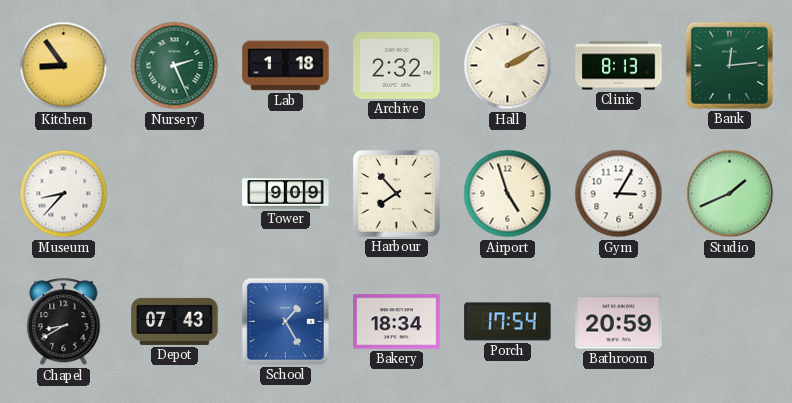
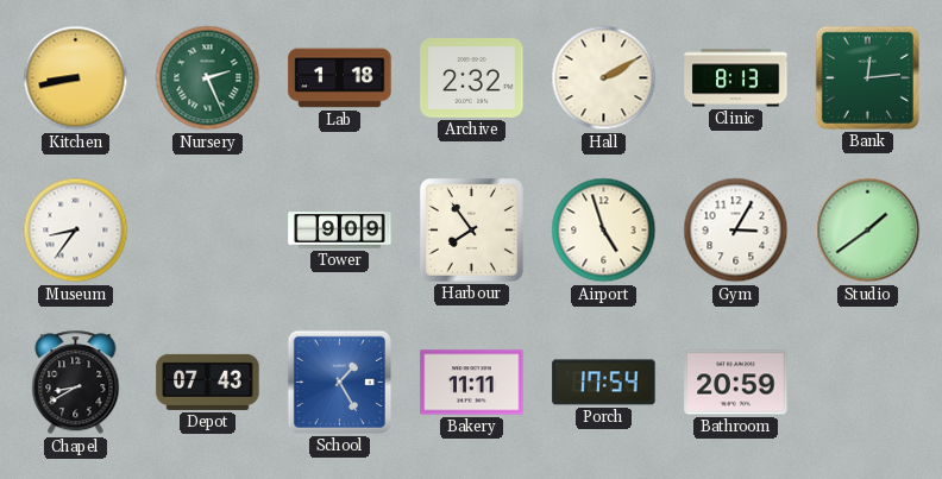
Kitchen: 8:54 -> 8:43
Museum: 8:37 -> 8:36
Harbour: 7:53 -> 7:54
Studio: 1:41 -> 1:39
Bakery: 18:34 -> 11:11
